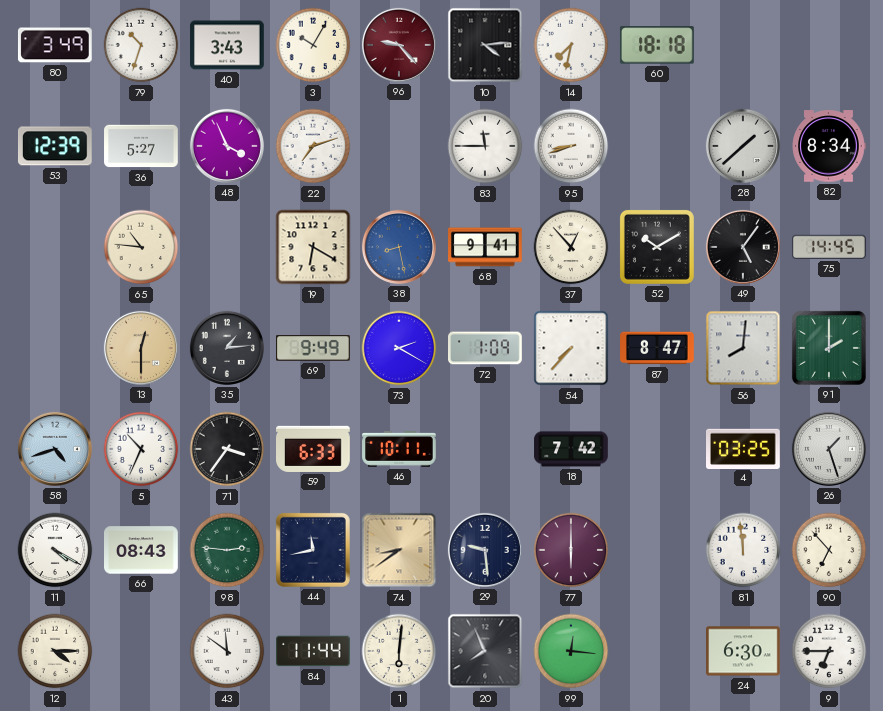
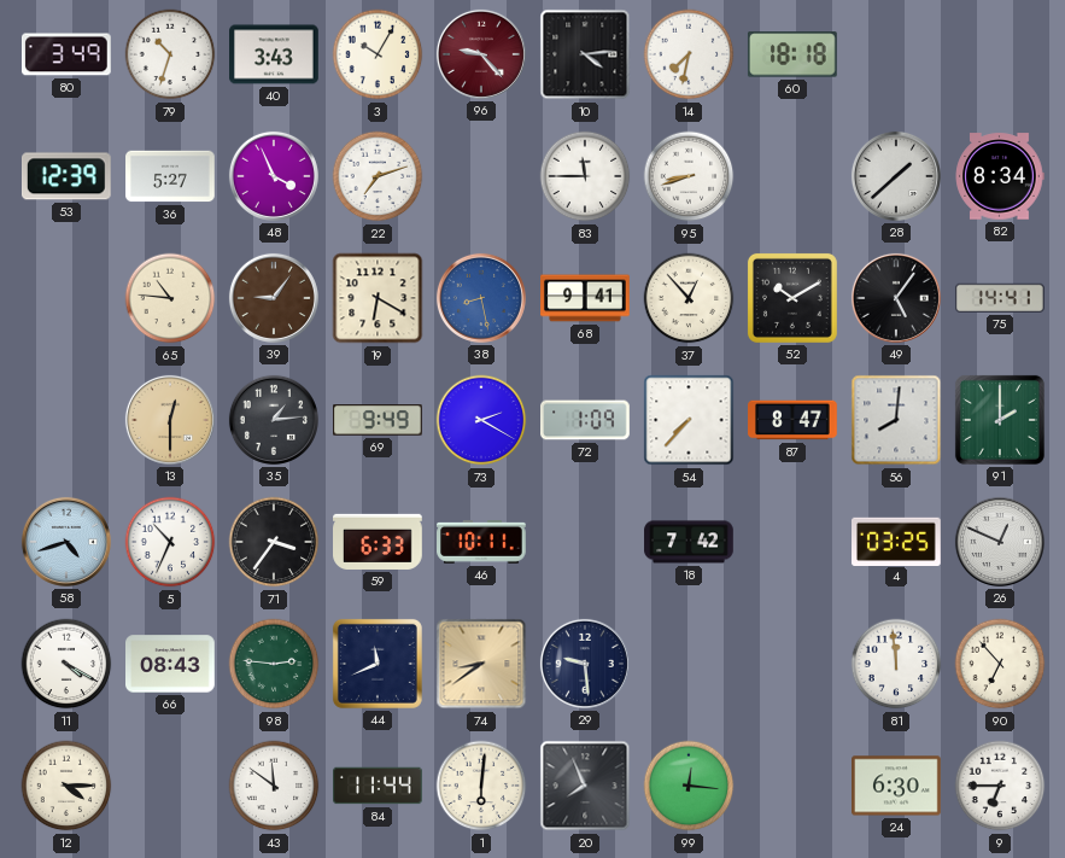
39: none -> 9:06
75: 14:45 -> 14:41
26: 1:27 -> 12:49
44: 11:43 -> 11:41
77: 6:00 -> none
